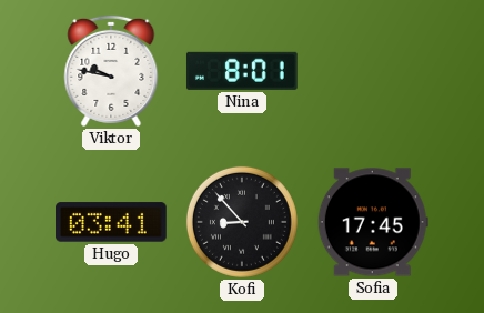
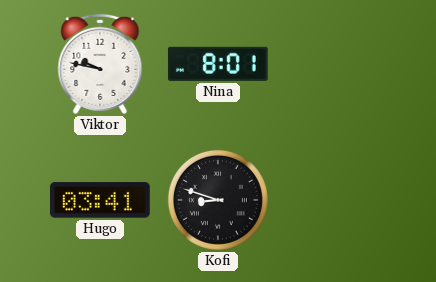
Kofi: 8:53 -> 8:48
Sofia: 17:45 -> none
